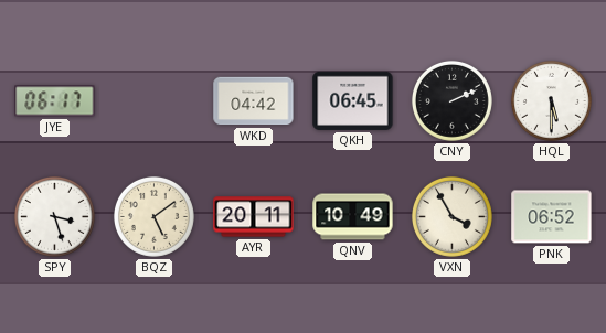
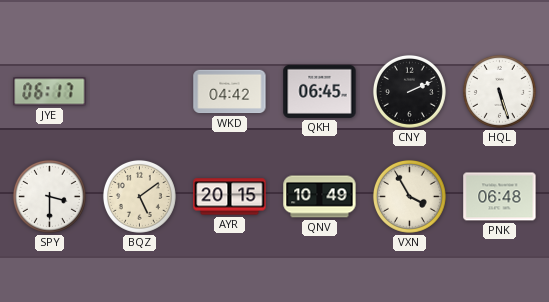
HQL: 5:30 -> 5:27
SPY: 3:27 -> 3:30
AYR: 20:11 -> 20:15
PNK: 06:52 -> 06:48
